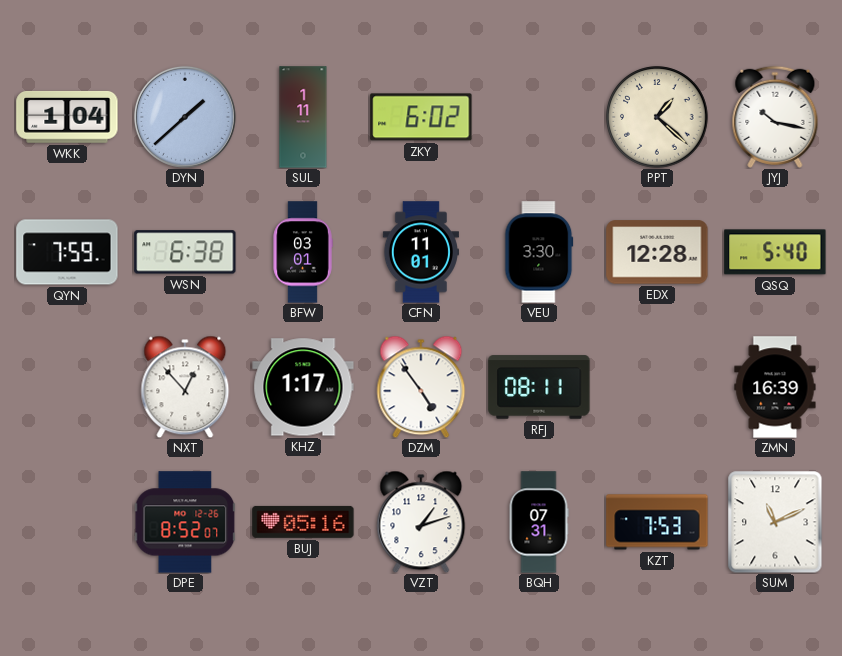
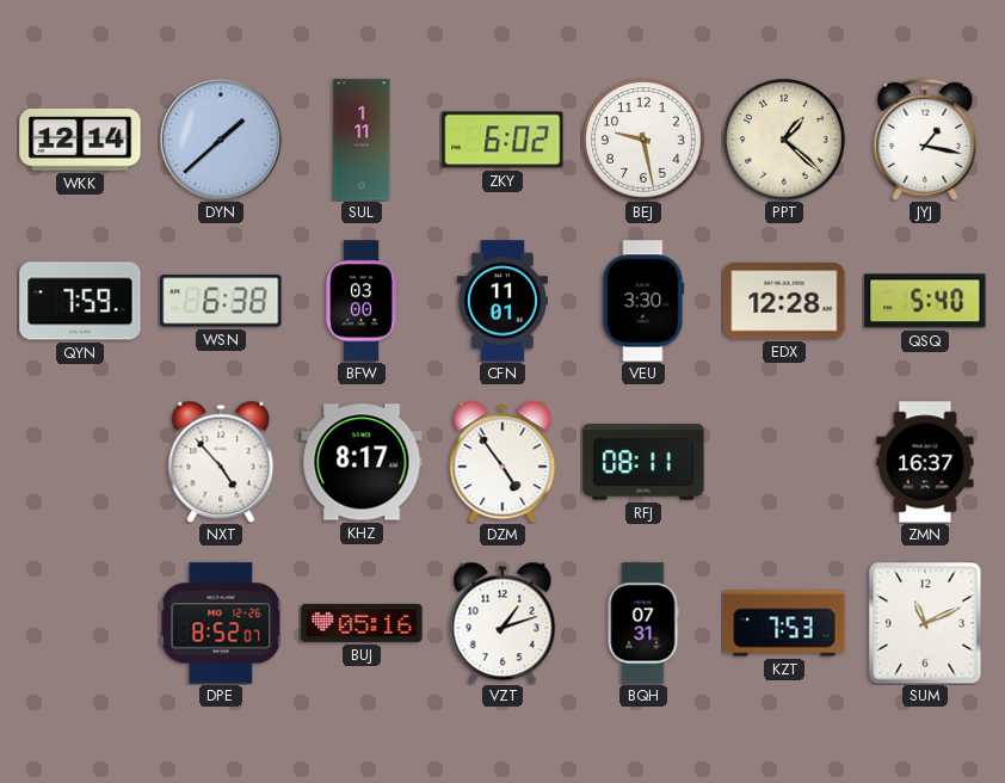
WKK: 1:04 -> 12:14
BEJ: none -> 9:28
JYJ: 10:17 -> 1:17
BFW: 03:01 -> 03:00
NXT: 12:53 -> 4:53
KHZ: 1:17 -> 8:17
ZMN: 16:39 -> 16:37
